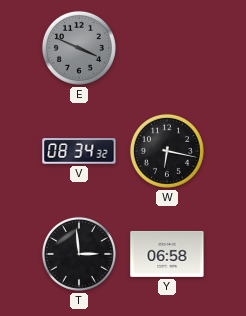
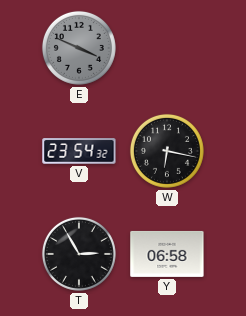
V: 08:34 -> 23:54
T: 2:59 -> 2:55
